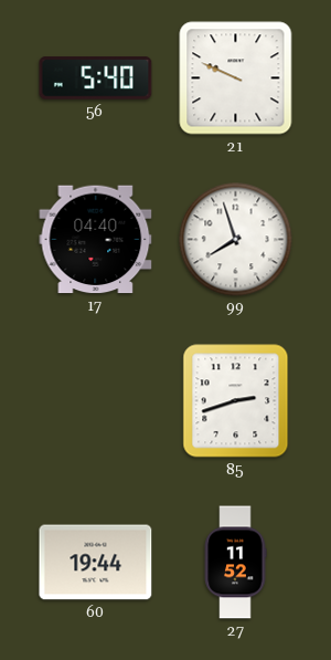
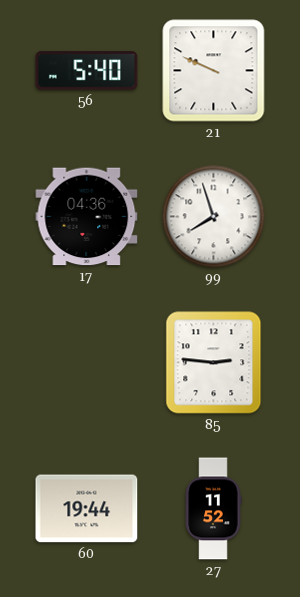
17: 04:40 -> 04:36
85: 2:42 -> 2:46
